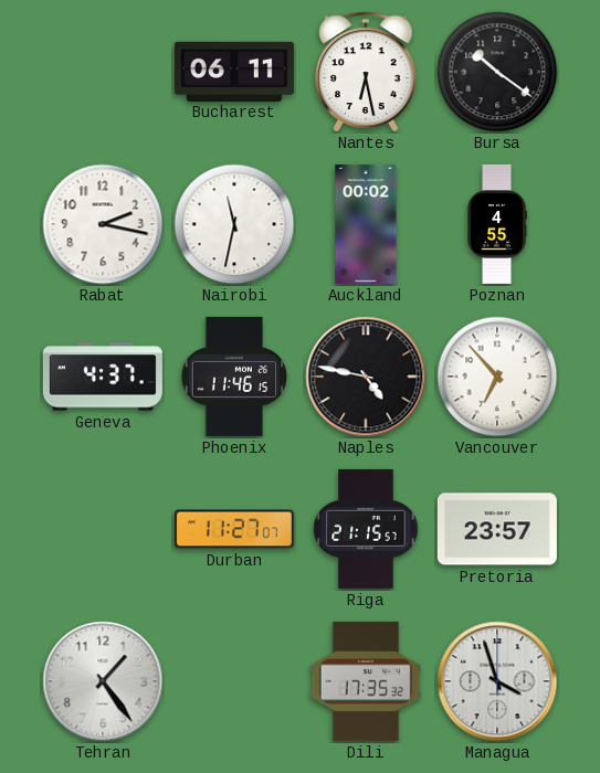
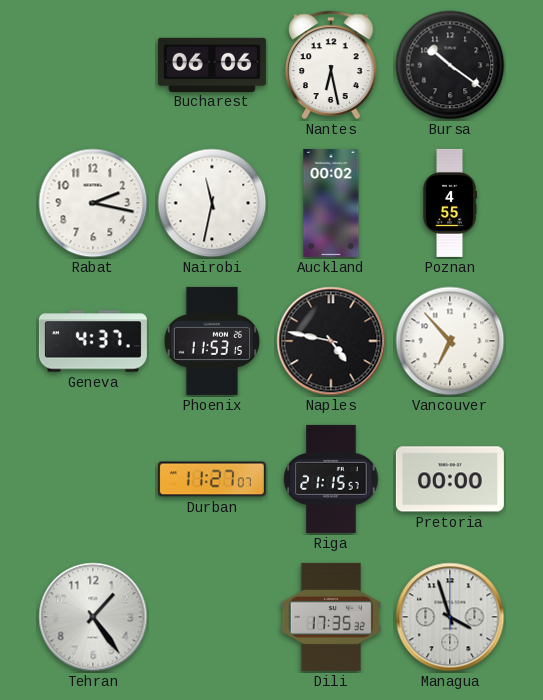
Bucharest: 06:11 -> 06:06
Phoenix: 11:46 -> 11:53
Pretoria: 23:57 -> 00:00
